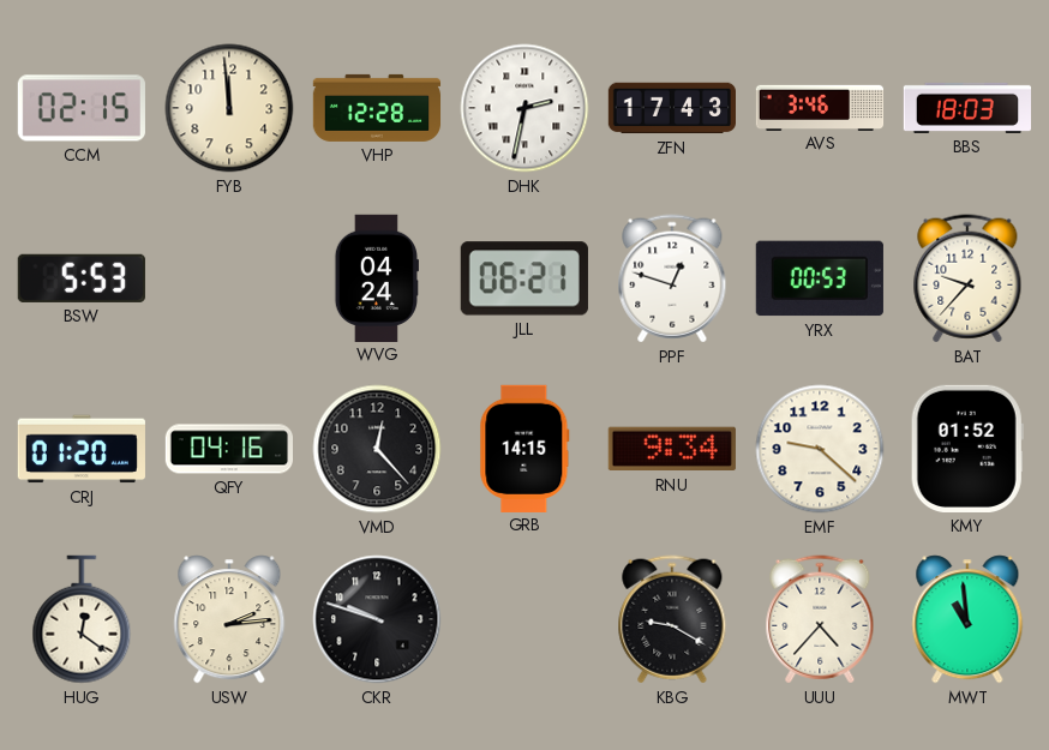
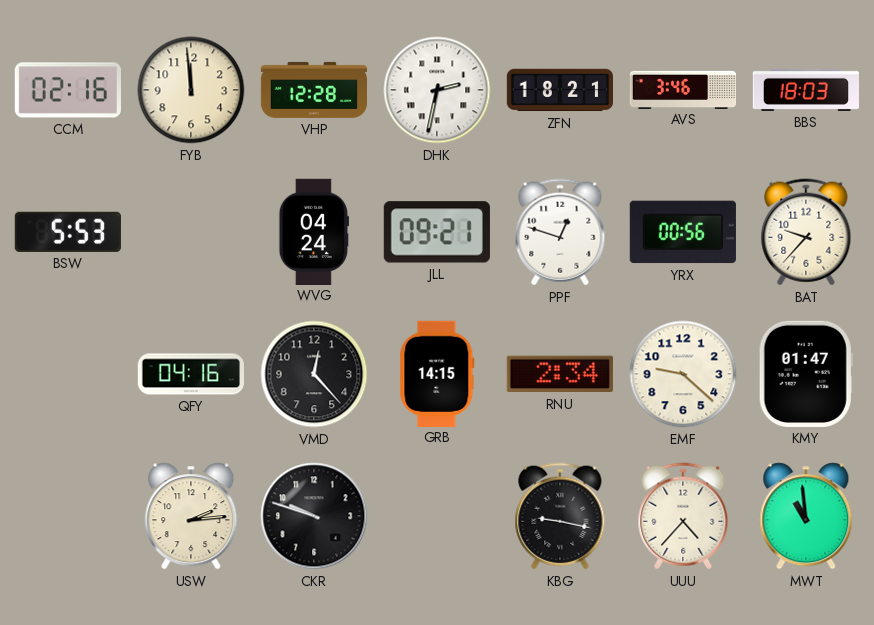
CCM: 02:15 -> 02:16
ZFN: 17:43 -> 18:21
JLL: 06:21 -> 09:21
YRX: 00:53 -> 00:56
CRJ: 01:20 -> none
RNU: 9:34 -> 2:34
KMY: 01:52 -> 01:47
HUG: 12:21 -> none
KBG: 9:20 -> 9:17
